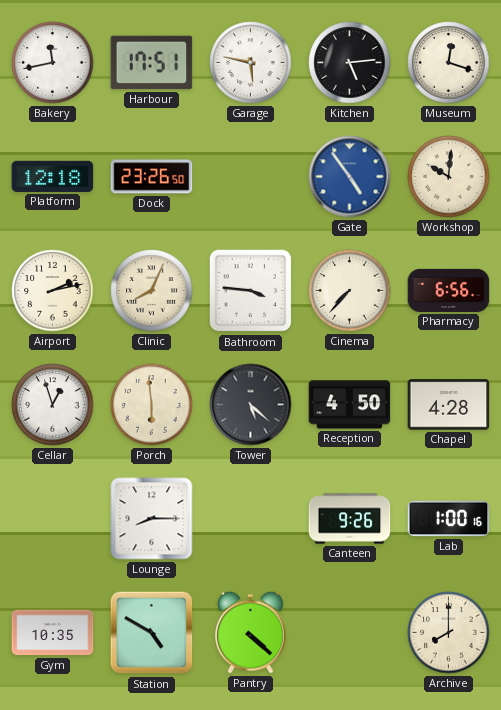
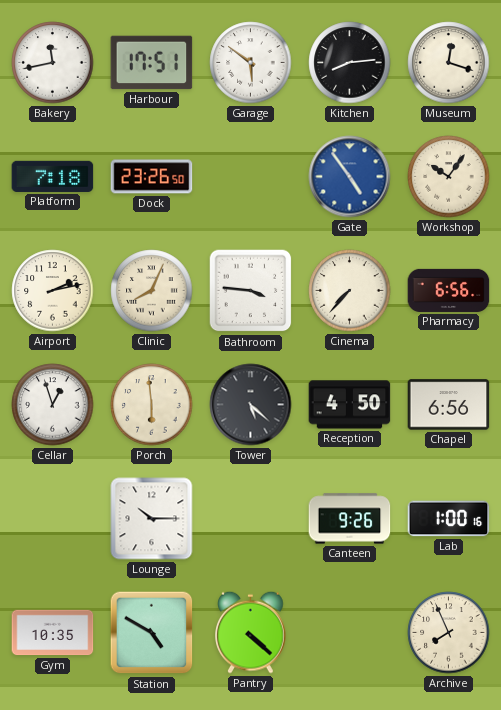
Garage: 5:47 -> 5:51
Kitchen: 5:14 -> 8:14
Platform: 12:18 -> 7:18
Workshop: 10:01 -> 10:06
Chapel: 4:28 -> 6:56
Lounge: 8:15 -> 10:15
Archive: 8:00 -> 7:56
